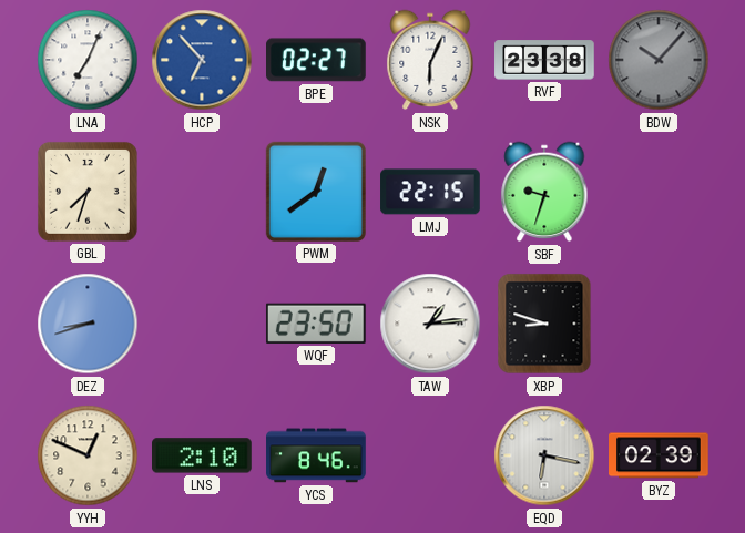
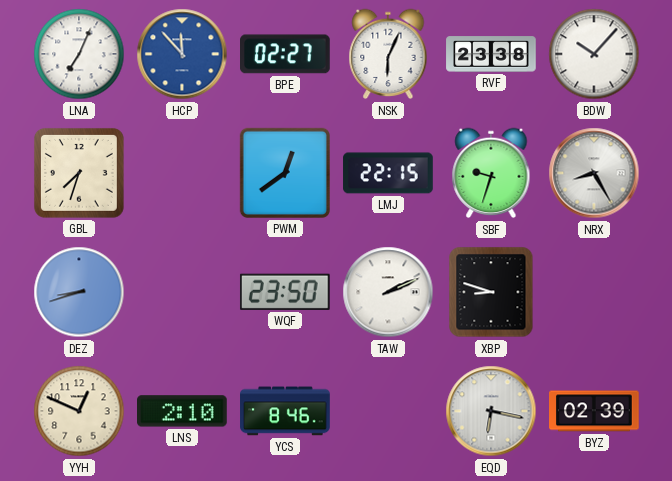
HCP: 6:53 -> 11:53
BDW dial: grey -> white
NRX: none -> 8:25
TAW: 1:14 -> 2:11
